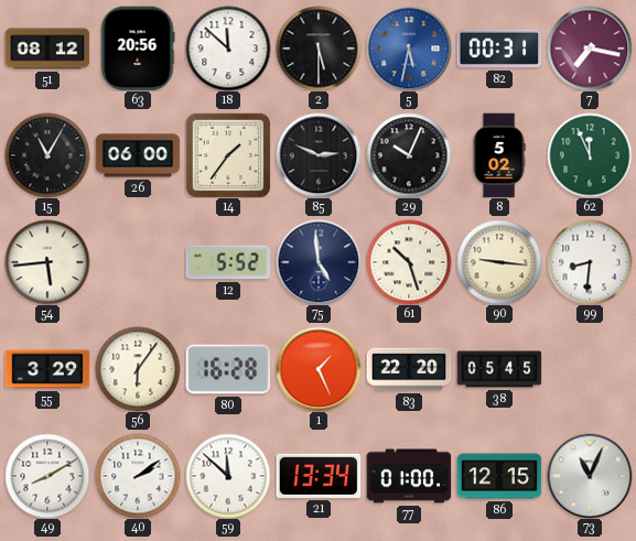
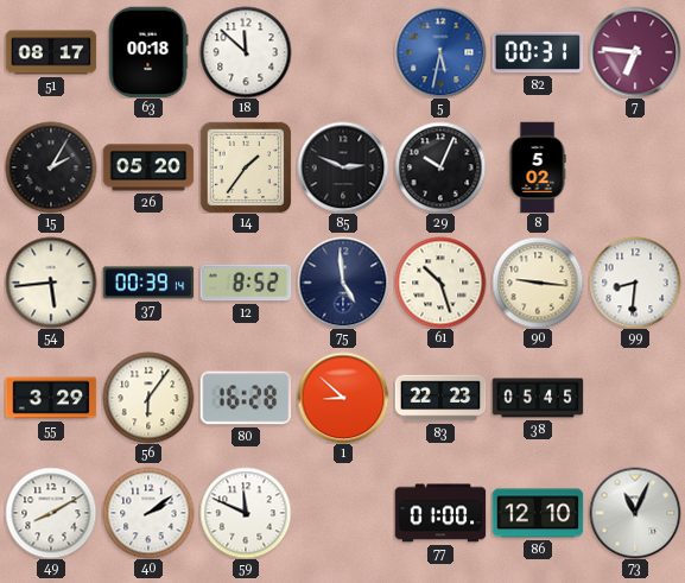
51: 08:12 -> 08:17
63: 20:56 -> 00:18
2: 5:30 -> none
7: 7:17 -> 6:46
15: 11:05 -> 2:05
26: 06:00 -> 05:20
62: 11:56 -> none
37: none -> 00:39
12: 5:52 -> 8:52
1: 1:26 -> 8:52
83: 22:20 -> 22:23
59: 11:52 -> 11:49
21: 13:34 -> none
86: 12:15 -> 12:10
